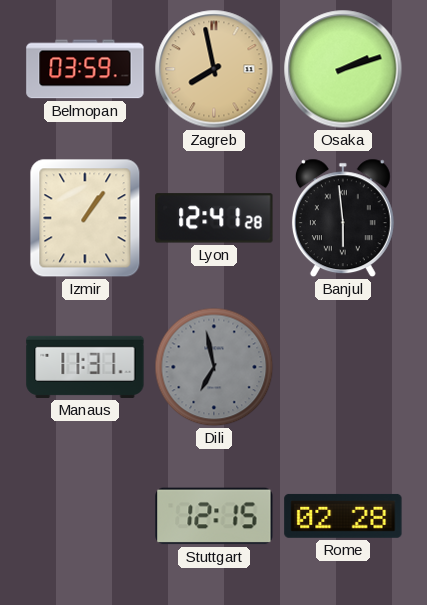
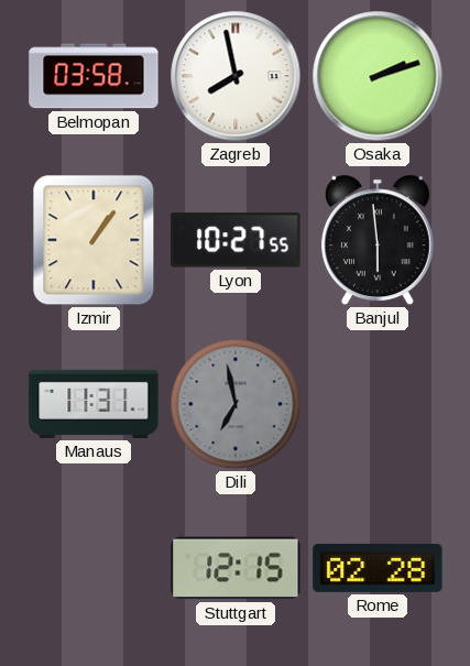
Belmopan: 03:59 -> 03:58
Zagreb dial: champagne -> white
Lyon: 12:41 -> 10:27
